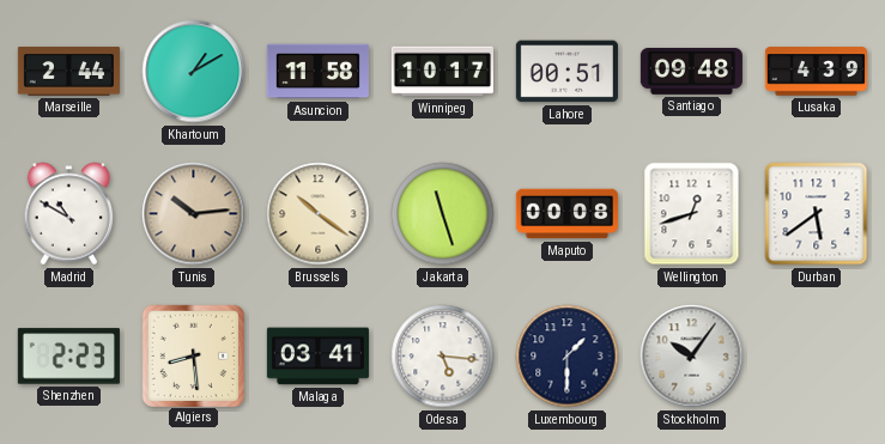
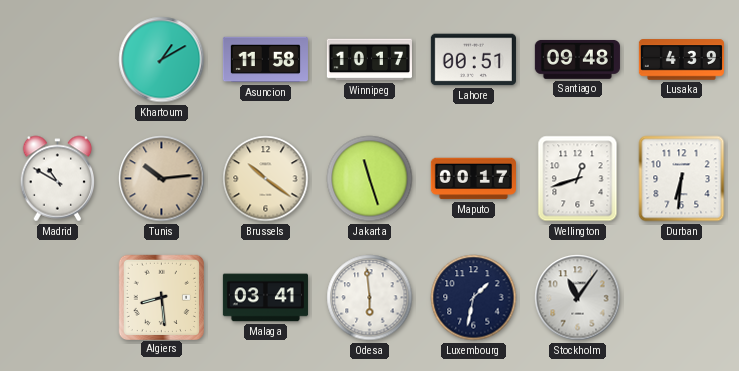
Marseille: 2:44 -> none
Maputo: 00:08 -> 00:17
Durban: 5:39 -> 6:31
Shenzhen: 2:23 -> none
Odesa: 5:16 -> 5:59
Luxembourg: 1:30 -> 1:32
Stockholm: 10:06 -> 11:06
